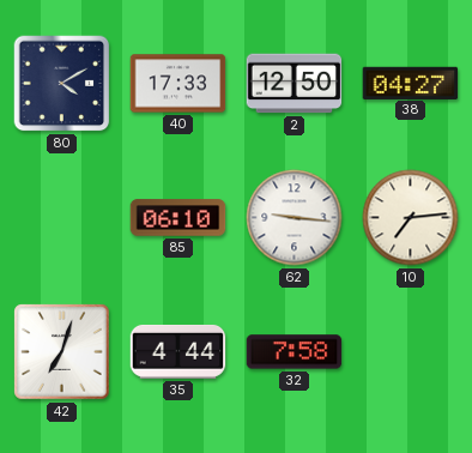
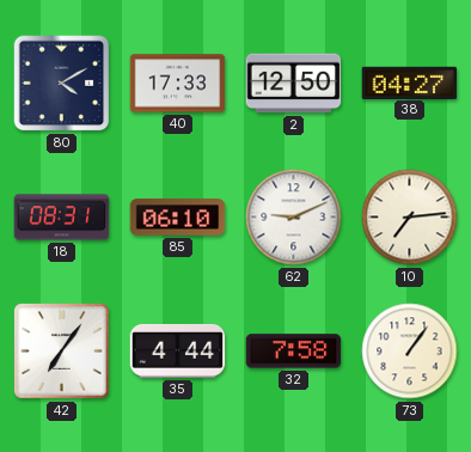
18: none -> 08:31
62: 9:16 -> 9:11
42: 7:03 -> 7:06
73: none -> 1:06
